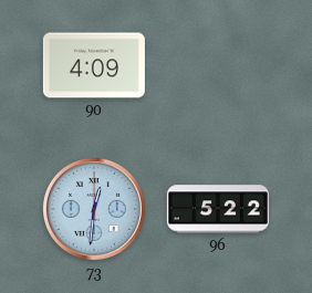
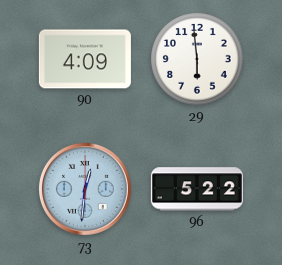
29: none -> 5:59
